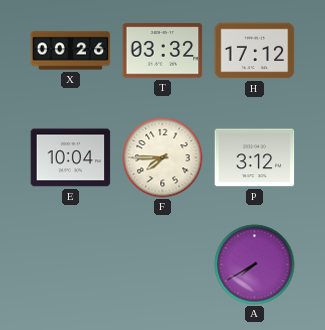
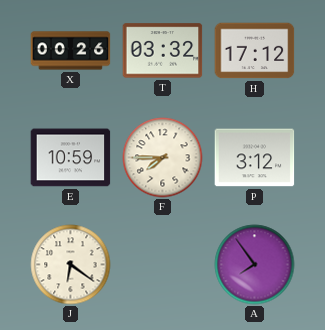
E: 10:04 -> 10:59
J: none -> 6:21
A: 7:40 -> 7:54
